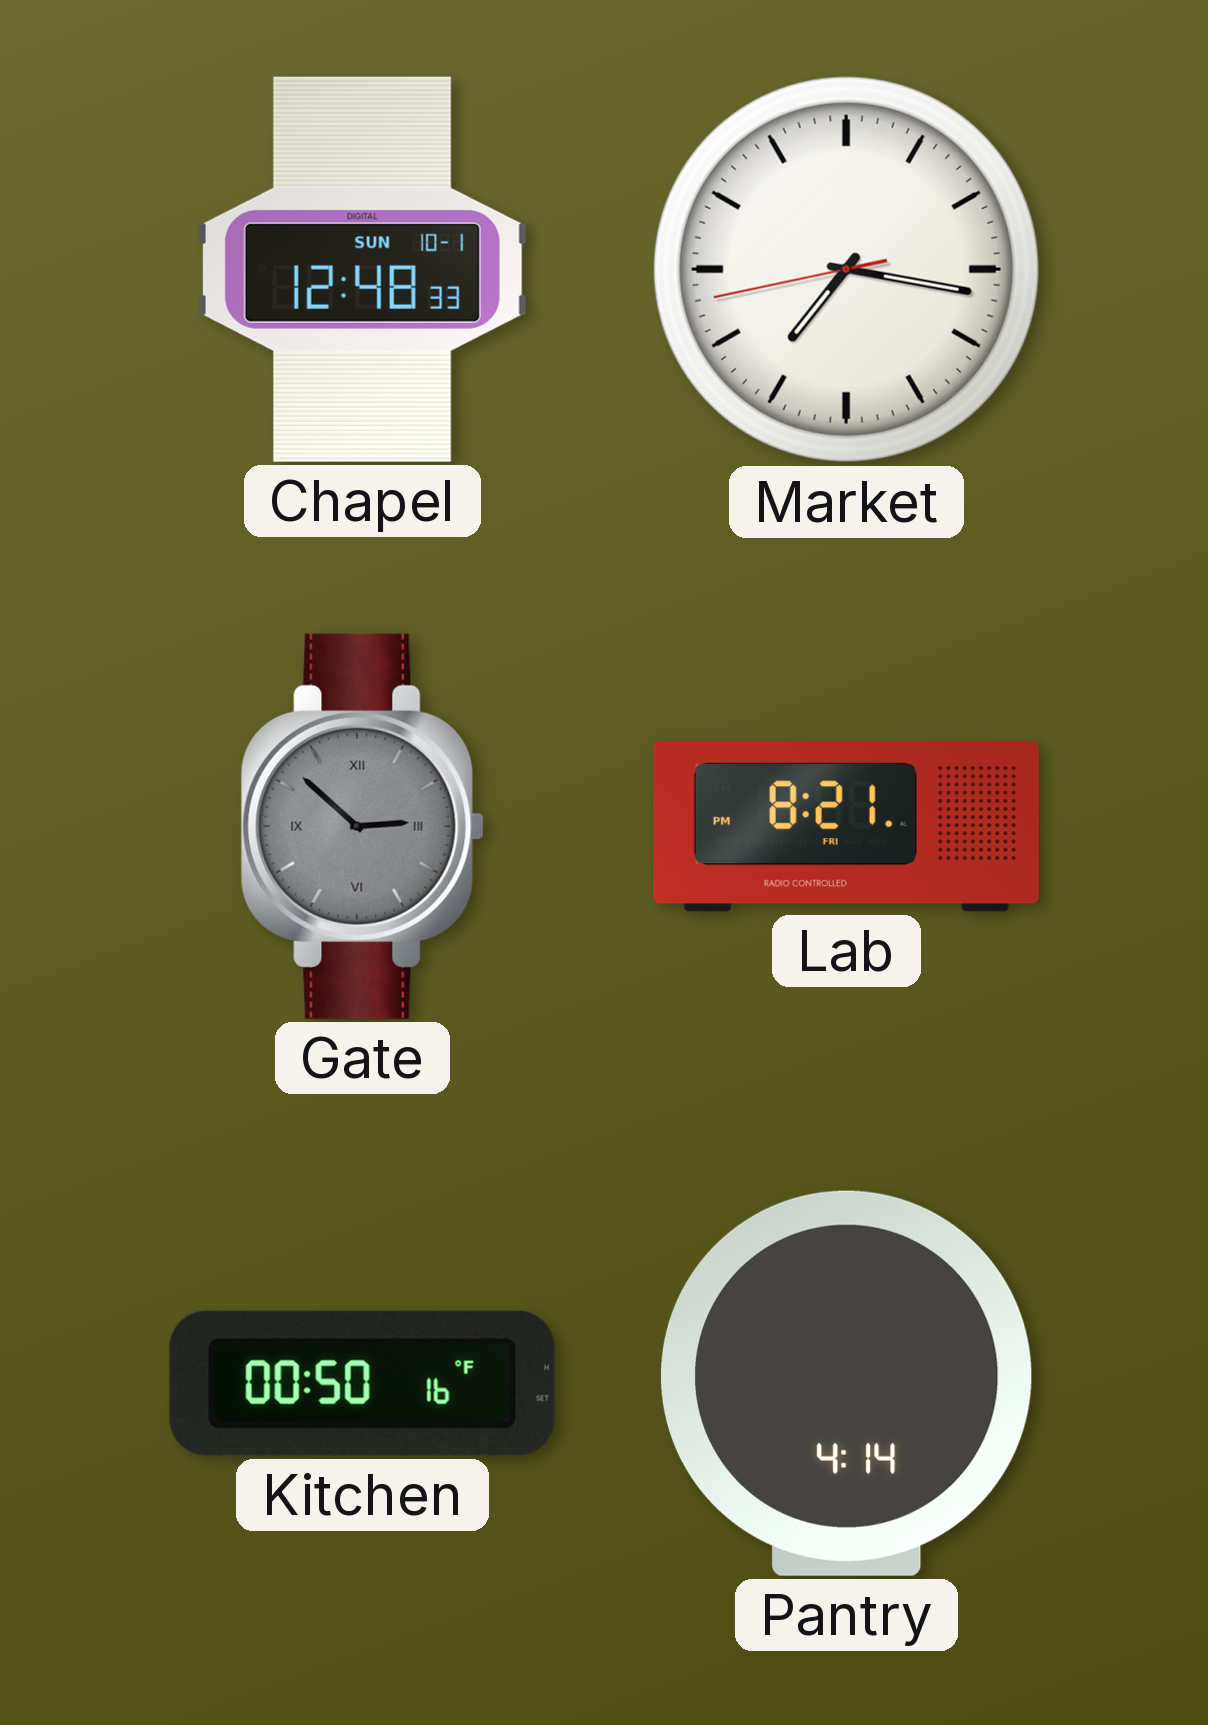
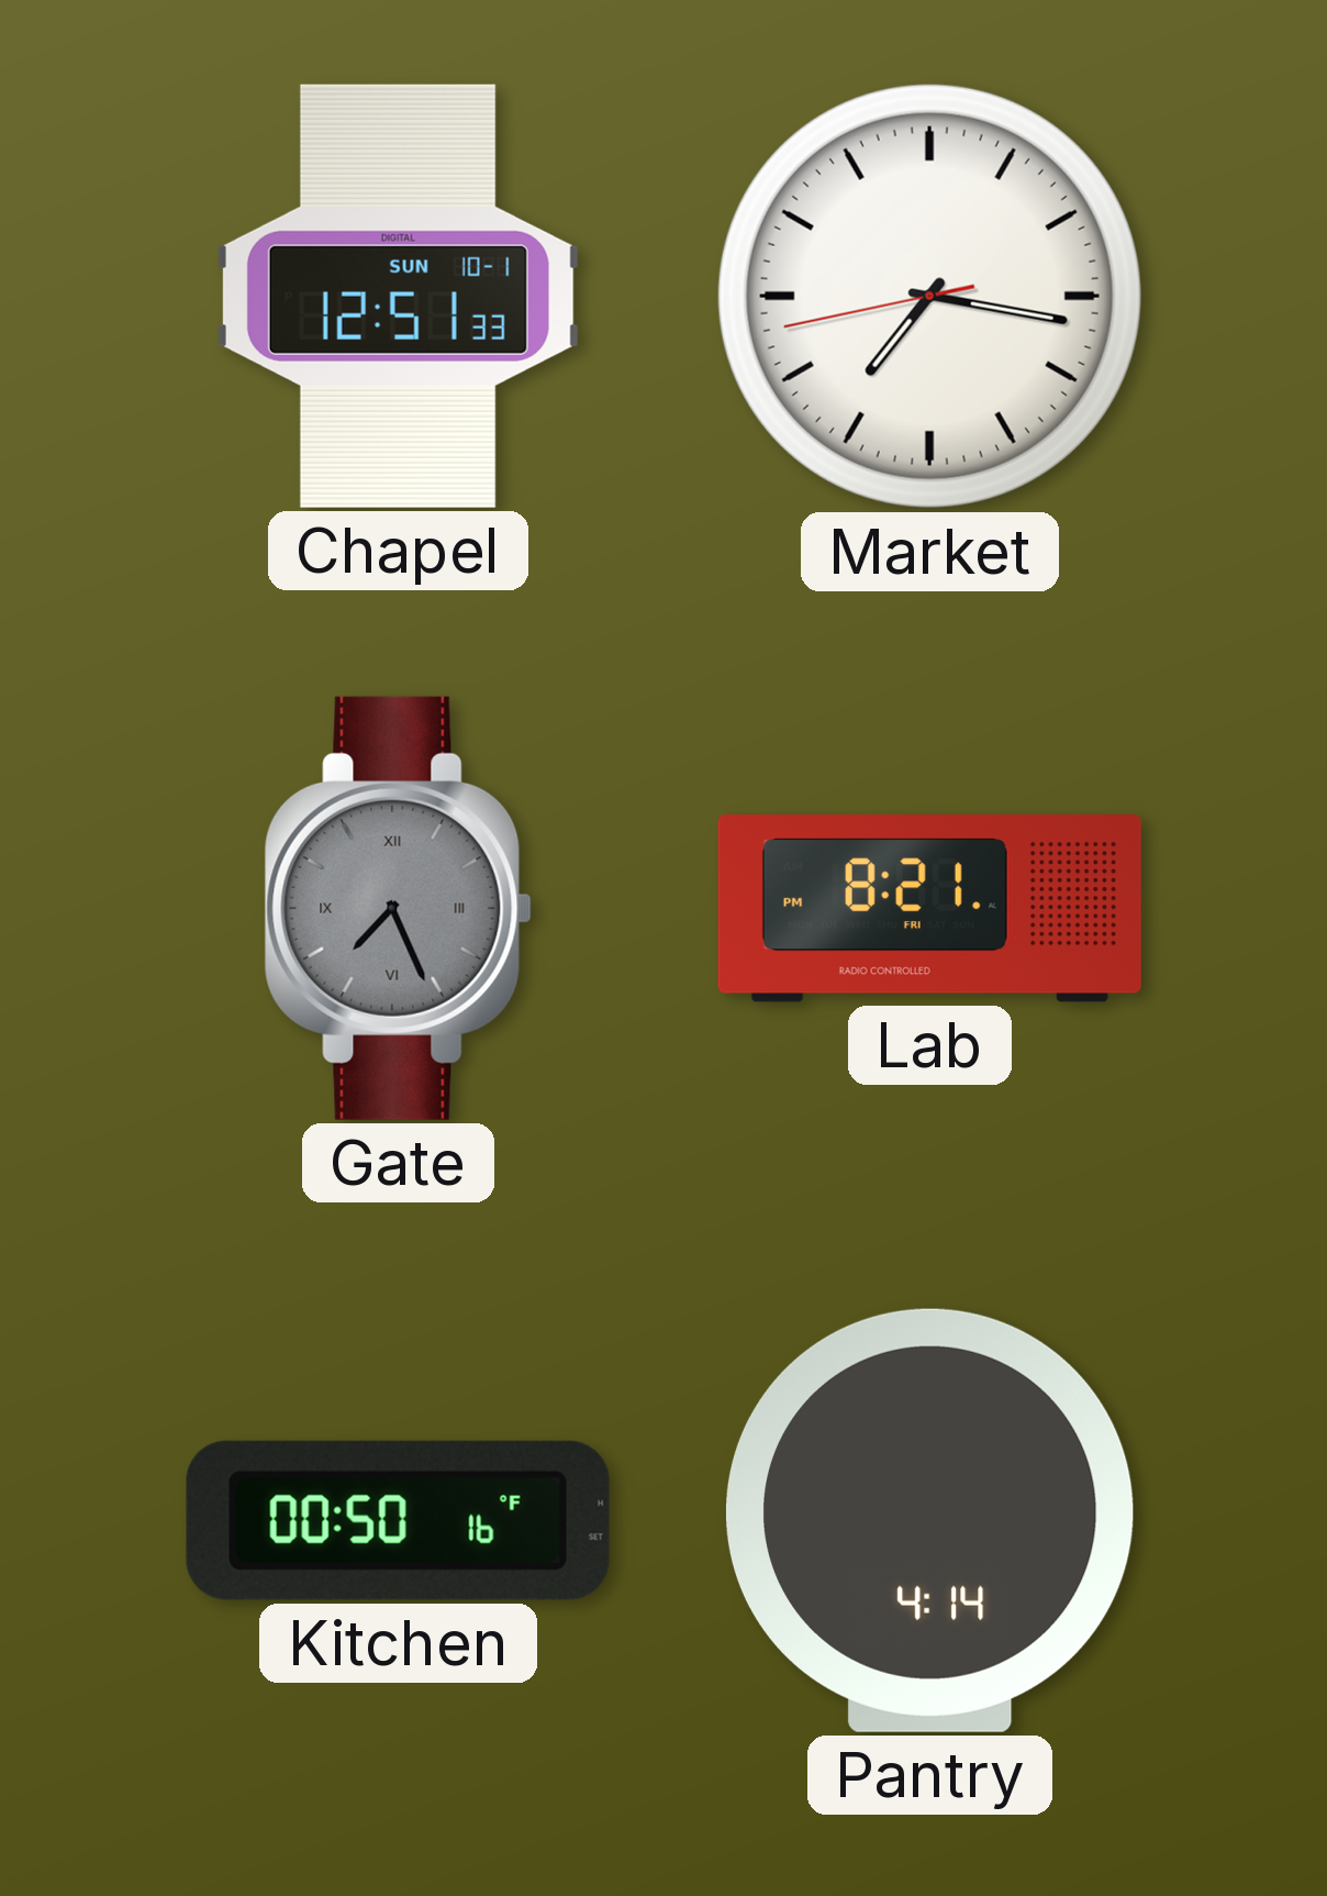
Chapel: 12:48 -> 12:51
Gate: 2:52 -> 7:26
